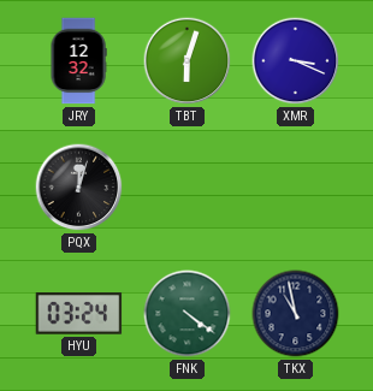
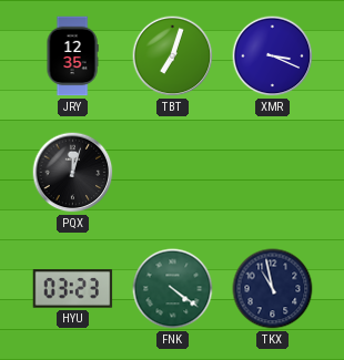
JRY: 12:32 -> 12:35
TBT: 6:03 -> 7:03
HYU: 03:24 -> 03:23
